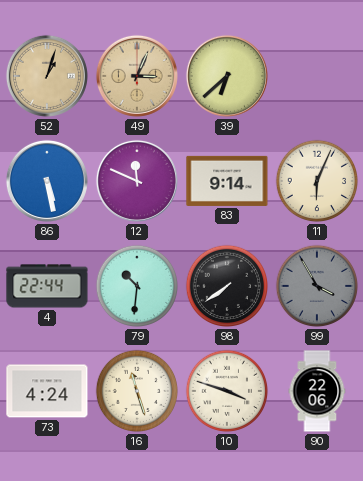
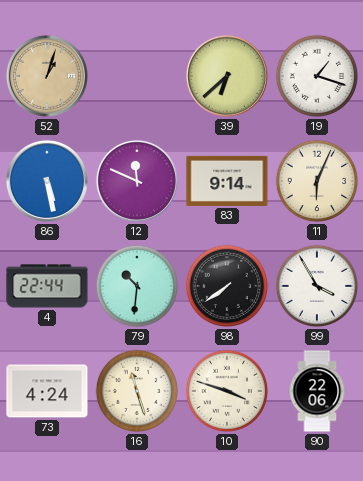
49: 3:04 -> none
19: none -> 1:18
99 dial: grey -> white
